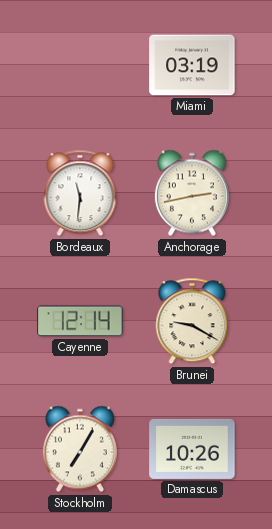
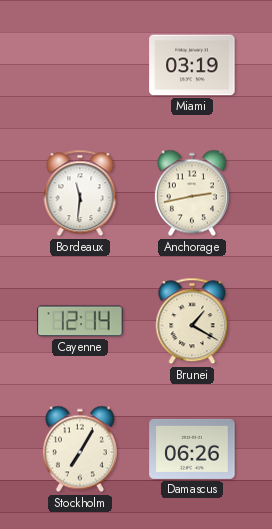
Brunei: 9:20 -> 1:20
Damascus: 10:26 -> 06:26
